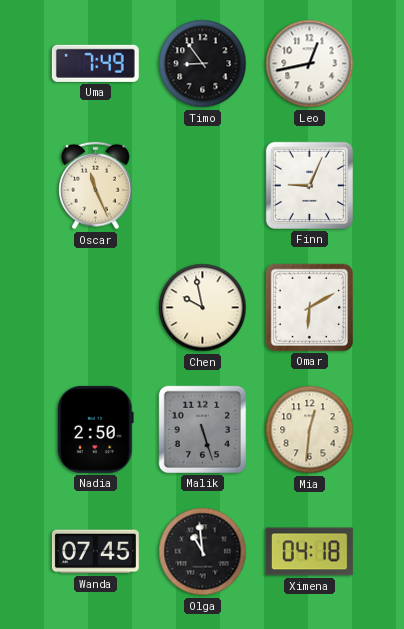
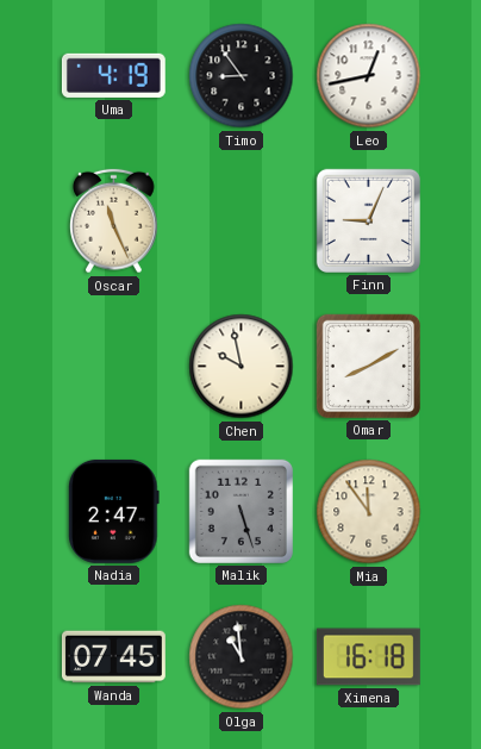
Uma: 7:49 -> 4:19
Omar: 6:10 -> 8:10
Nadia: 2:50 -> 2:47
Mia: 12:31 -> 11:54
Ximena: 04:18 -> 16:18
